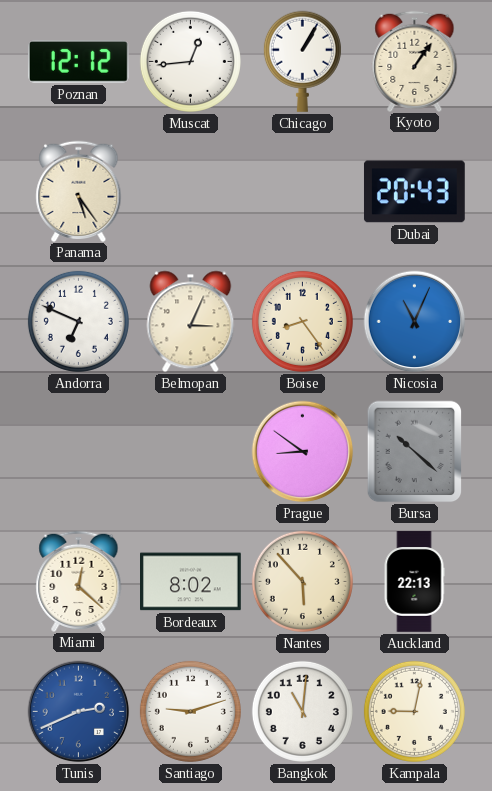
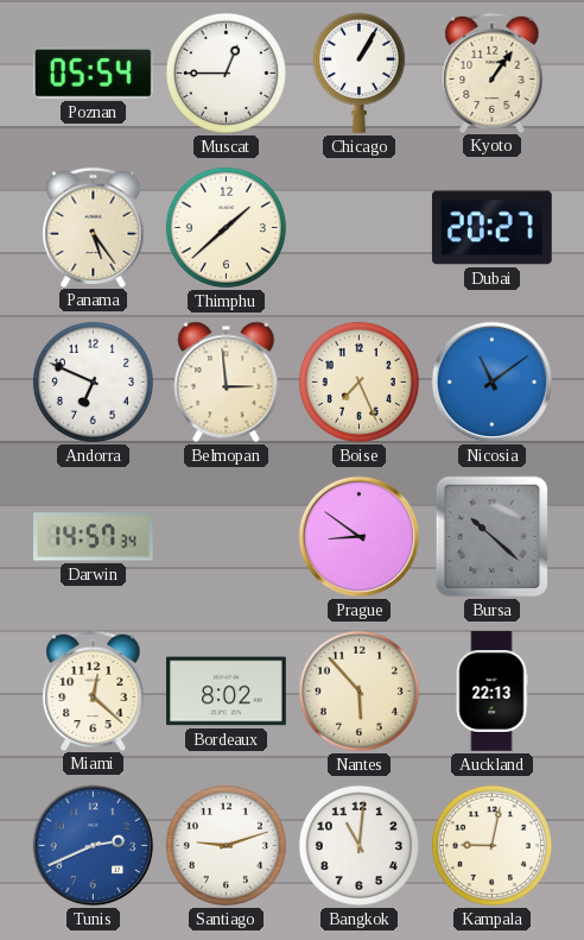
Poznan: 12:12 -> 05:54
Muscat: 12:44 -> 12:45
Thimphu: none -> 1:38
Dubai: 20:43 -> 20:27
Belmopan: 3:04 -> 2:59
Boise: 8:24 -> 7:26
Nicosia: 11:04 -> 11:09
Darwin: none -> 14:57
